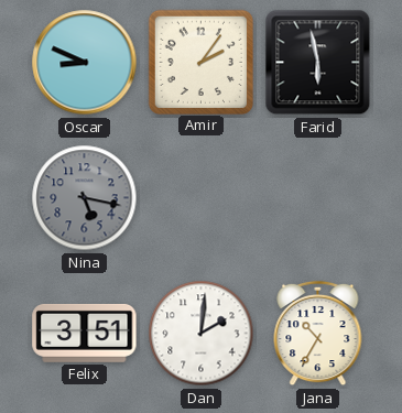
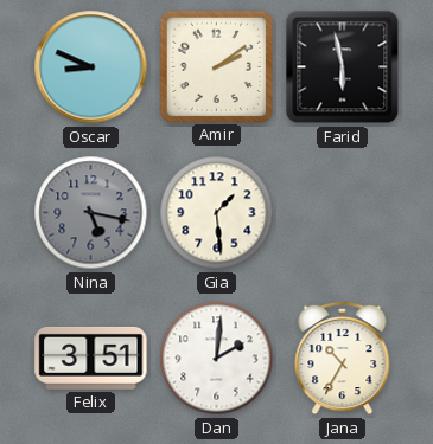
Amir: 2:06 -> 2:09
Gia: none -> 1:29
